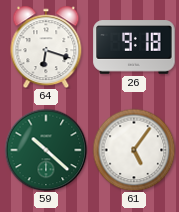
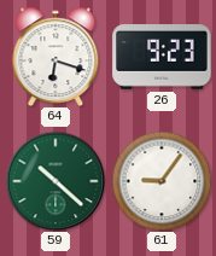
26: 9:18 -> 9:23
61: 5:06 -> 9:06
